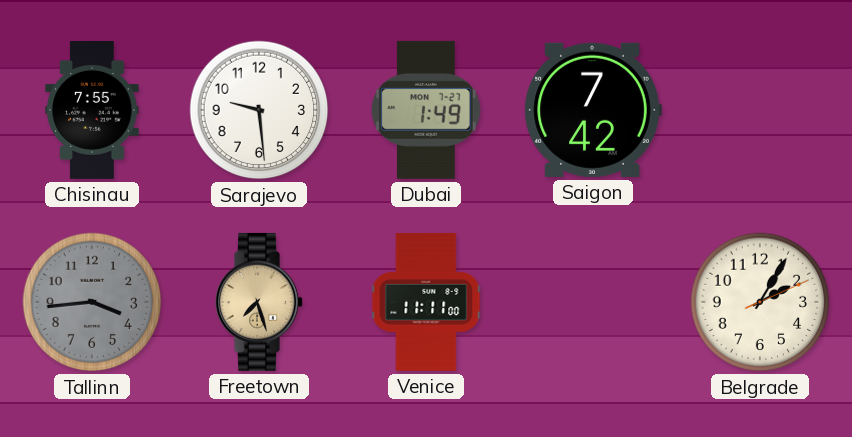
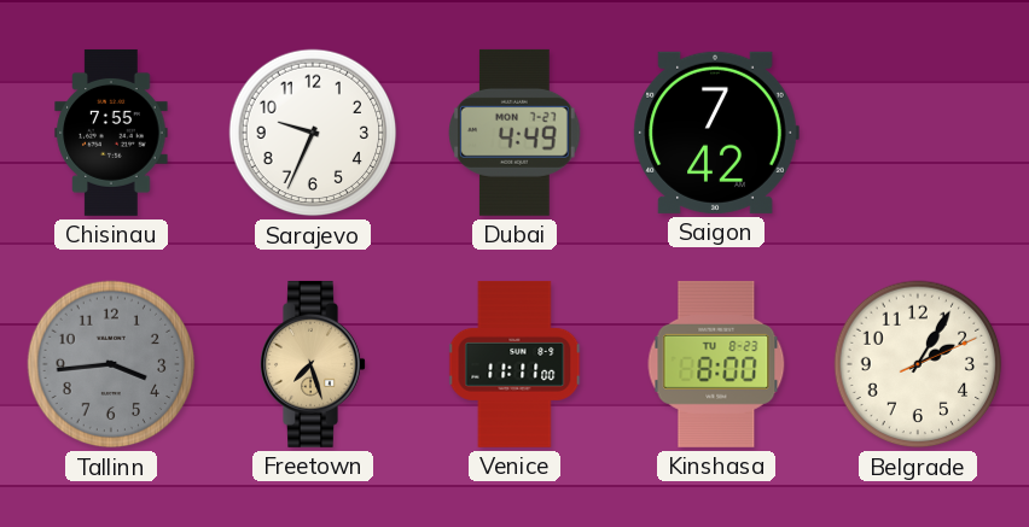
Sarajevo: 9:29 -> 9:34
Dubai: 1:49 -> 4:49
Kinshasa: none -> 8:00
